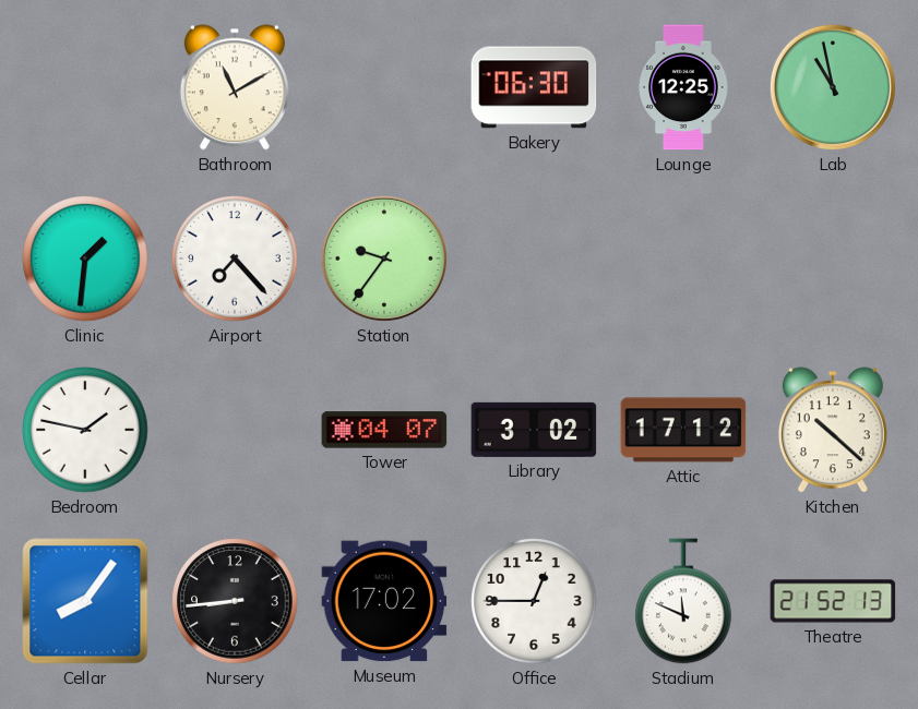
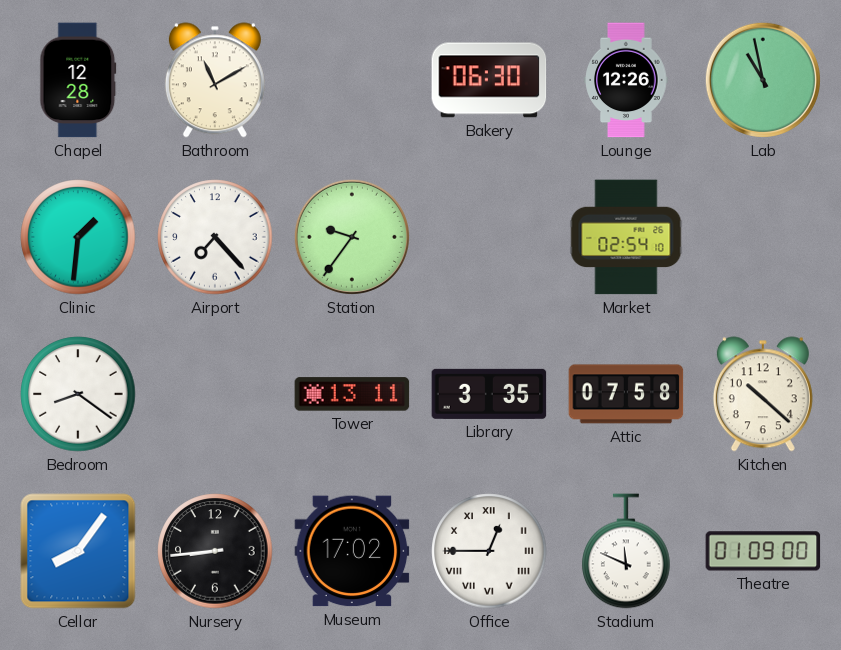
Chapel: none -> 12:28
Lounge: 12:25 -> 12:26
Market: none -> 02:54
Bedroom: 1:47 -> 8:21
Tower: 04:07 -> 13:11
Library: 3:02 -> 3:35
Attic: 17:12 -> 07:58
Office numerals: Arabic -> Roman
Theatre: 21:52 -> 01:09
